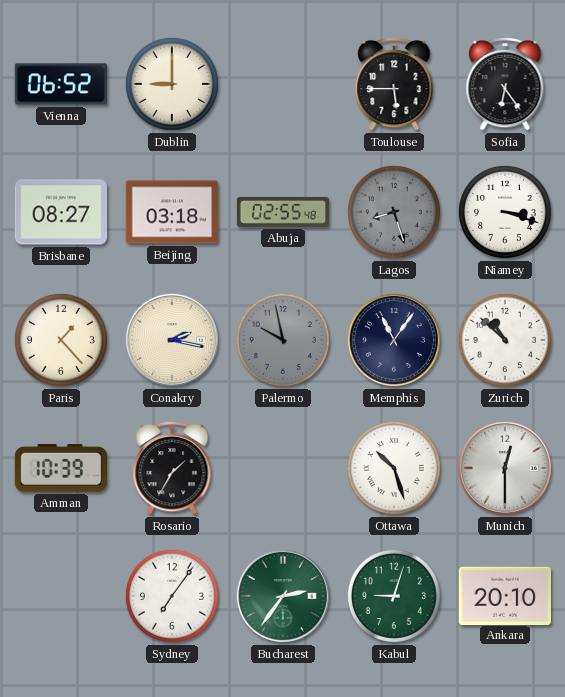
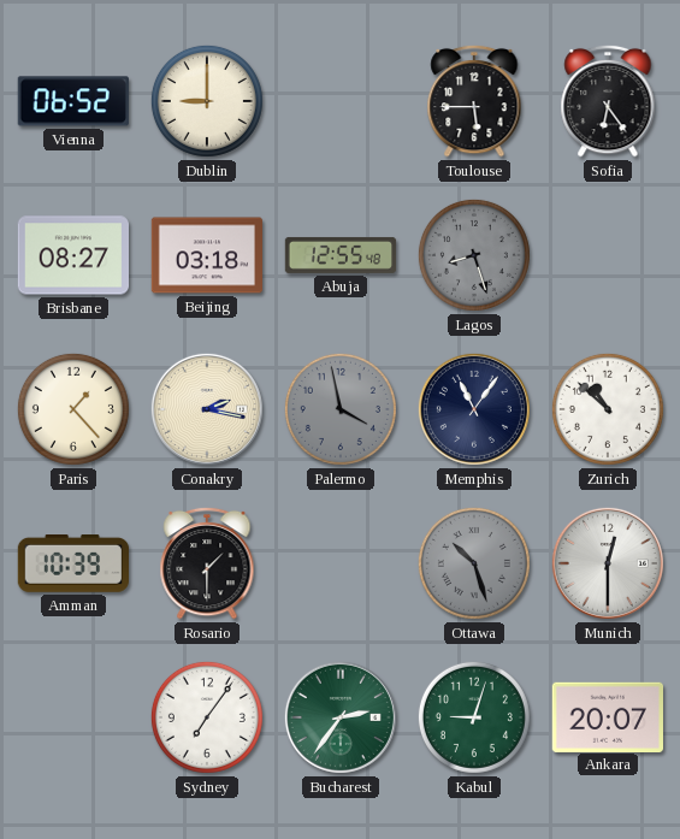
Abuja: 02:55 -> 12:55
Niamey: 3:18 -> none
Palermo: 9:58 -> 3:58
Rosario: 1:35 -> 1:30
Ottawa dial: white -> grey
Ankara: 20:10 -> 20:07
